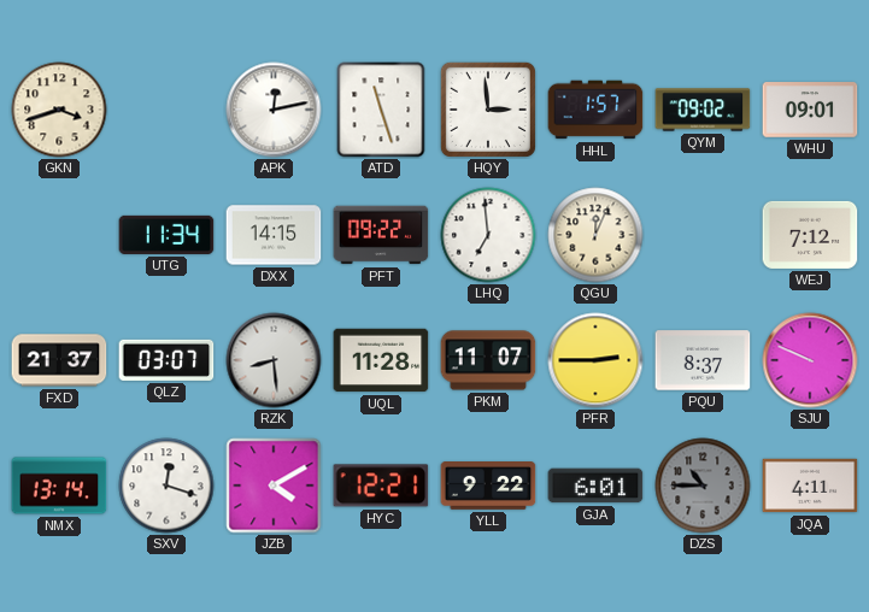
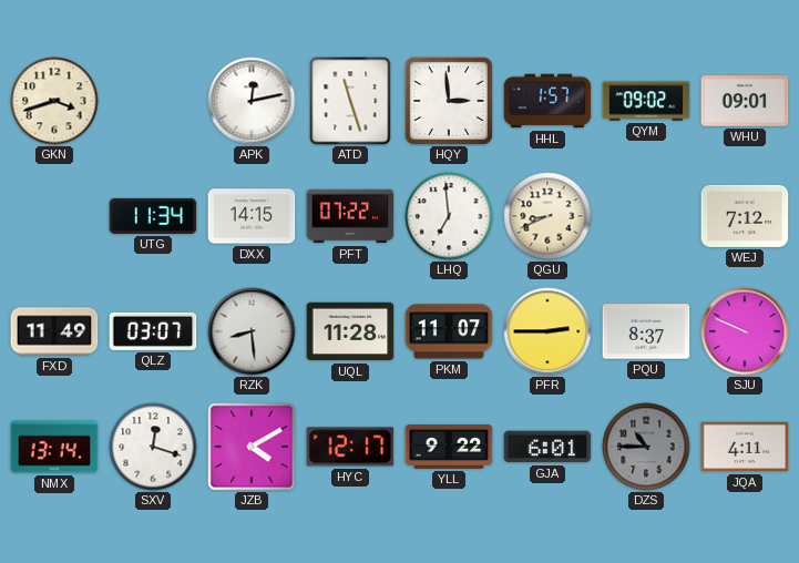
PFT: 09:22 -> 07:22
QGU: 12:04 -> 8:41
FXD: 21:37 -> 11:49
HYC: 12:21 -> 12:17
